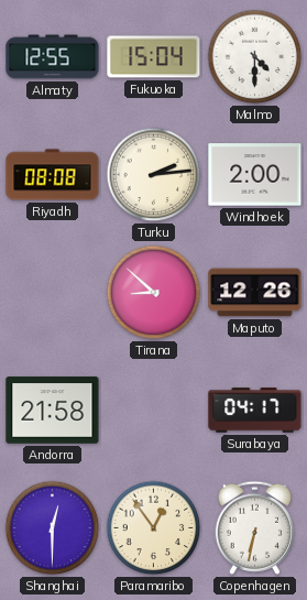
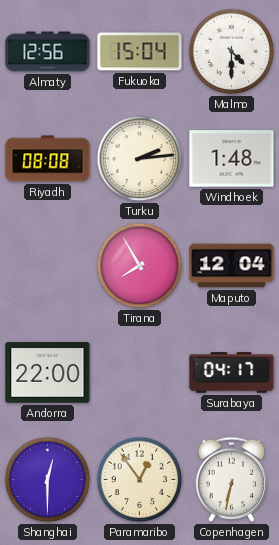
Almaty: 12:55 -> 12:56
Windhoek: 2:00 -> 1:48
Tirana: 8:52 -> 7:55
Maputo: 12:26 -> 12:04
Andorra: 21:58 -> 22:00
